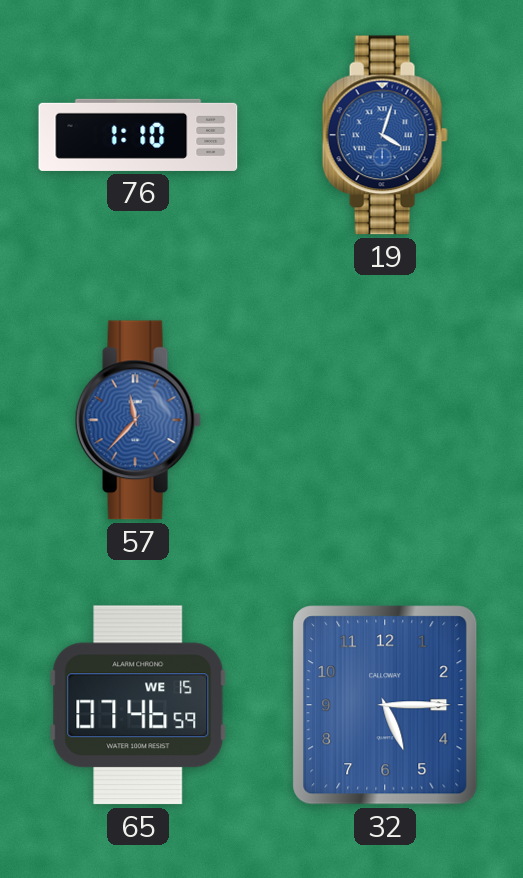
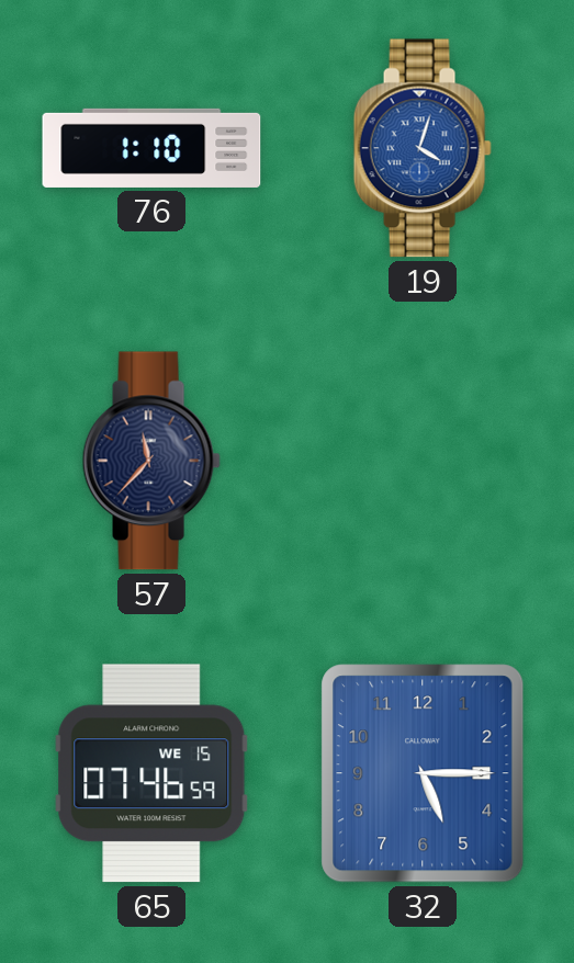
57 dial: blue -> navy
